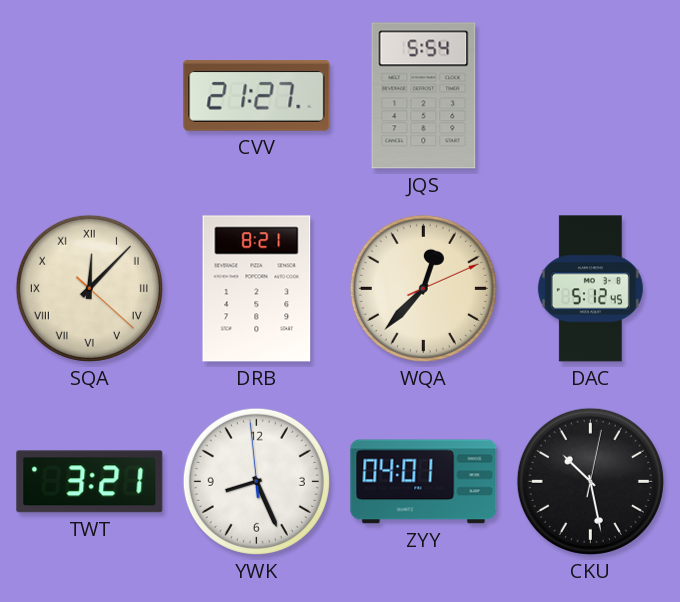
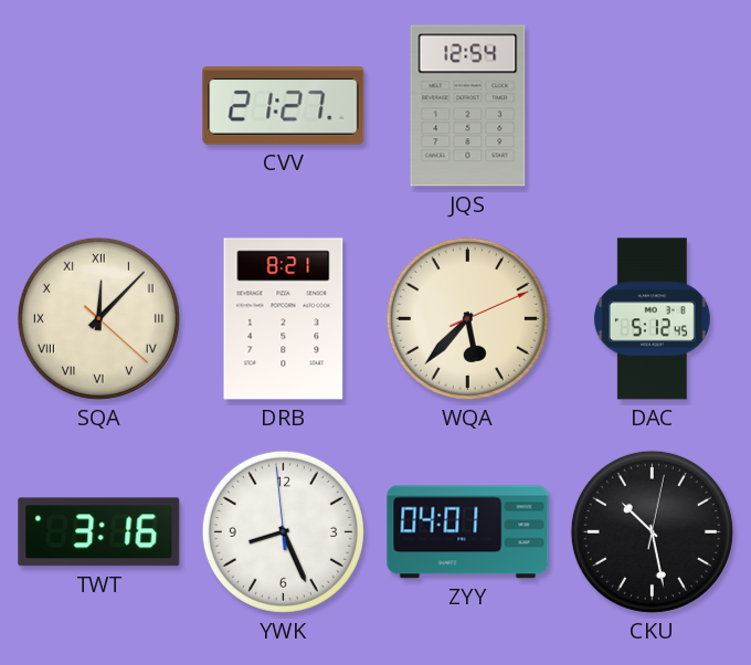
JQS: 5:54 -> 12:54
WQA: 12:37 -> 5:37
TWT: 3:21 -> 3:16
